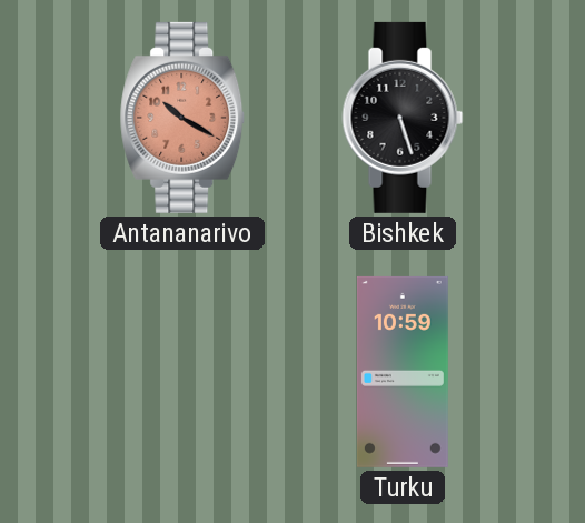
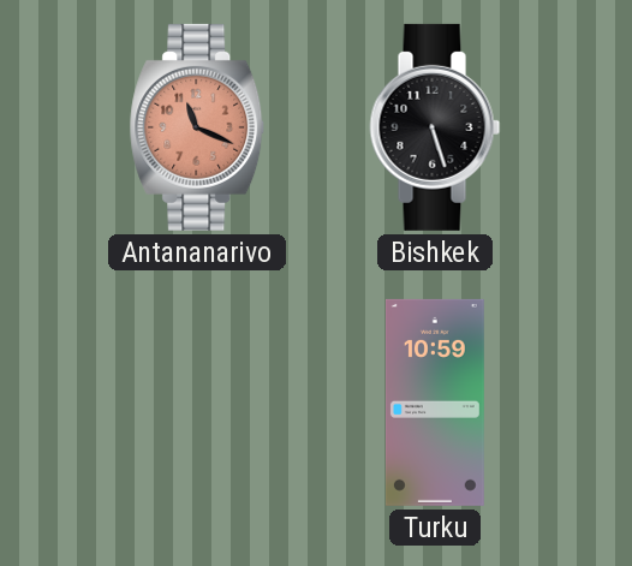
Antananarivo: 10:20 -> 11:19
